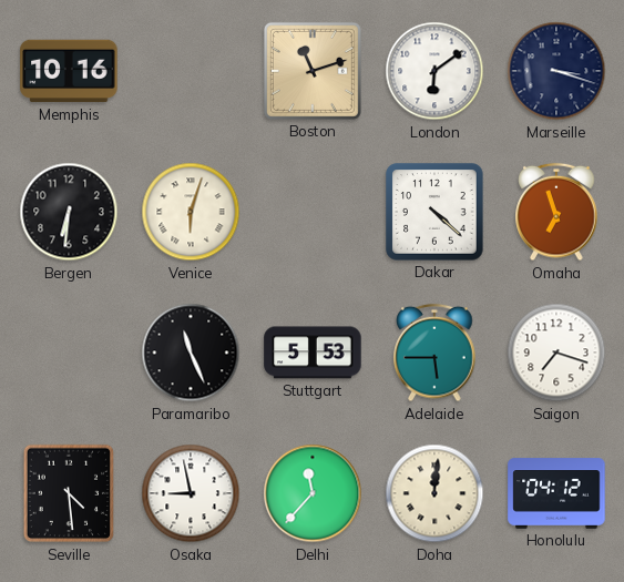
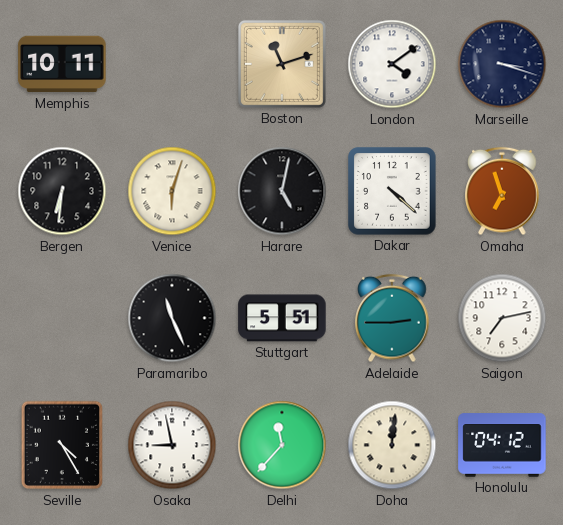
Memphis: 10:16 -> 10:11
London: 6:09 -> 4:09
Harare: none -> 5:02
Stuttgart: 5:53 -> 5:51
Adelaide: 5:45 -> 2:45
Saigon: 7:18 -> 7:13
Seville: 4:29 -> 4:25
